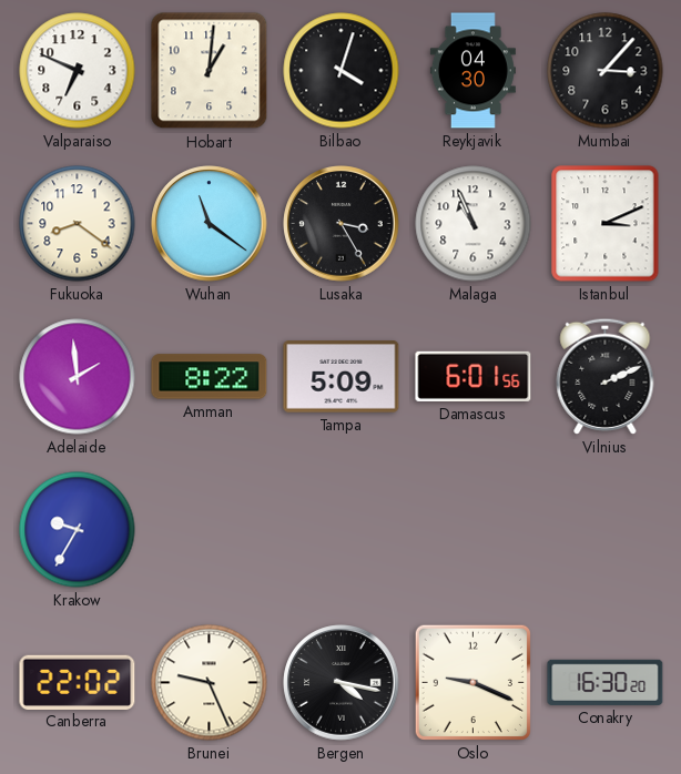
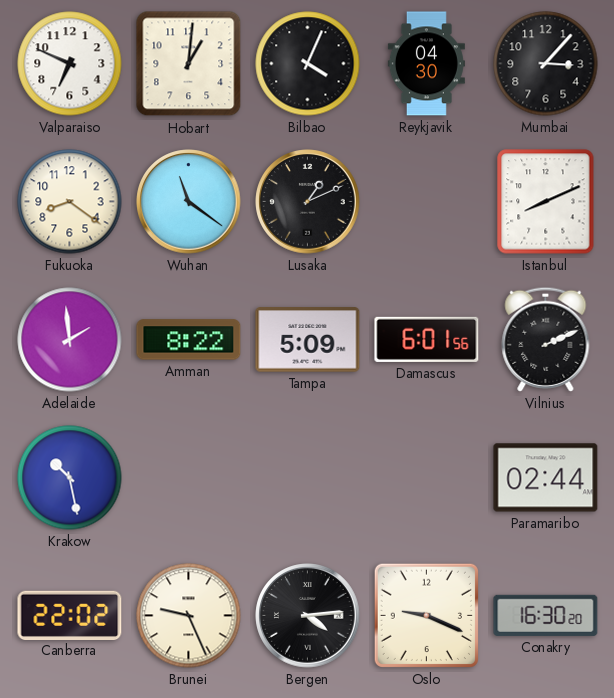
Bilbao: 4:03 -> 4:04
Lusaka: 3:25 -> 1:11
Malaga: 10:56 -> none
Istanbul: 3:11 -> 8:11
Krakow: 9:35 -> 10:28
Paramaribo: none -> 02:44
Bergen: 4:17 -> 4:14
